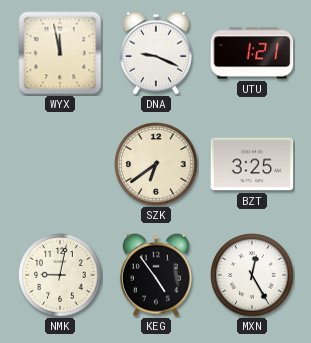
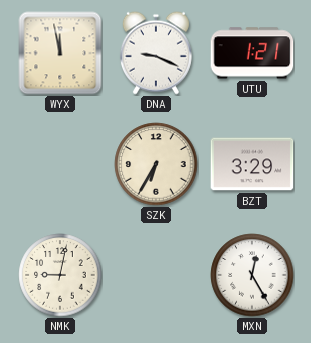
SZK: 6:39 -> 6:35
BZT: 3:25 -> 3:29
KEG: 4:54 -> none
